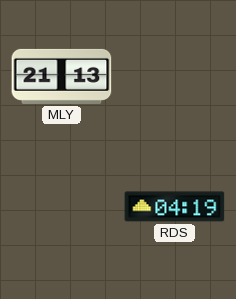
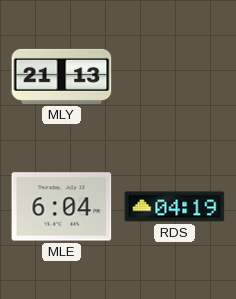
MLE: none -> 6:04
